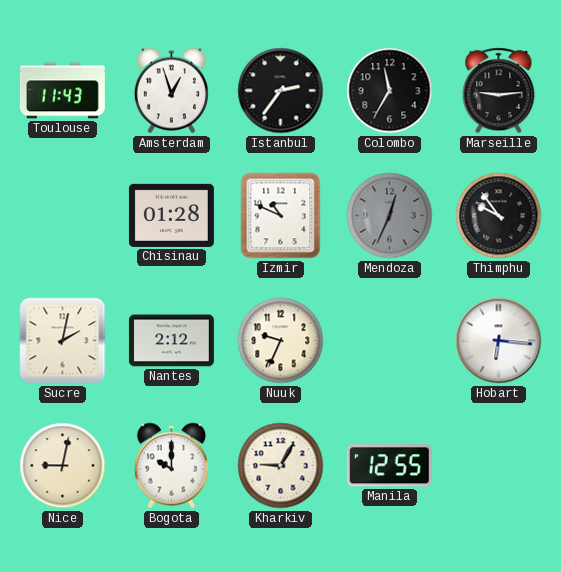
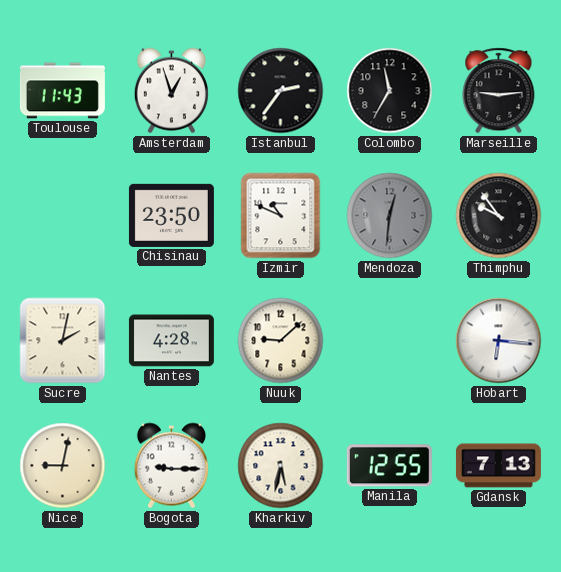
Chisinau: 01:28 -> 23:50
Mendoza: 12:34 -> 12:31
Nantes: 2:12 -> 4:28
Nuuk: 9:34 -> 9:08
Bogota: 10:00 -> 9:15
Kharkiv: 9:05 -> 5:32
Gdansk: none -> 7:13
